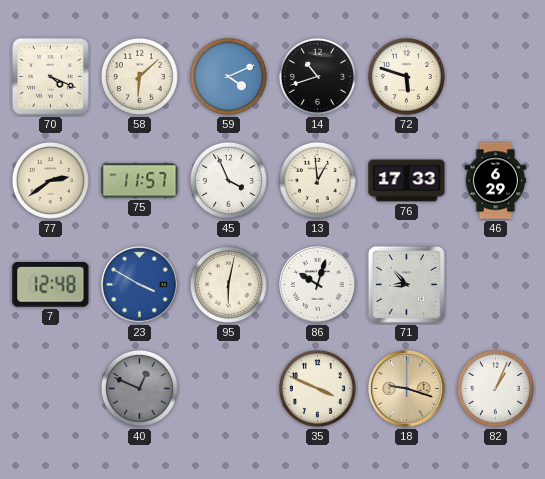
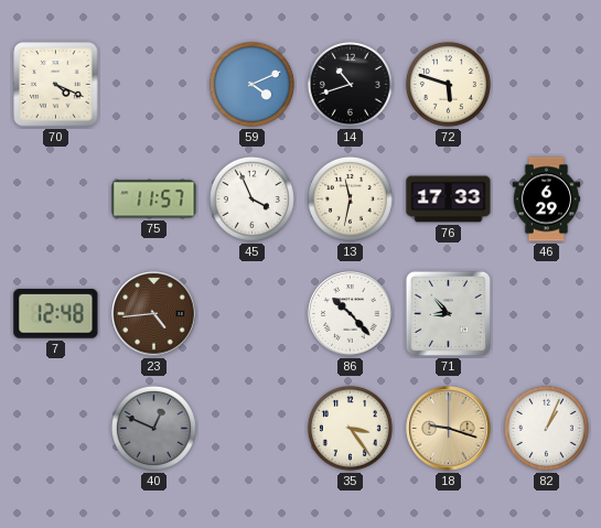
58: 6:08 -> none
77: 2:39 -> none
13: 12:59 -> 11:32
23: 3:50 -> 4:44
23 dial: blue -> brown
95: 6:02 -> none
86: 10:03 -> 10:23
35: 3:49 -> 3:24
